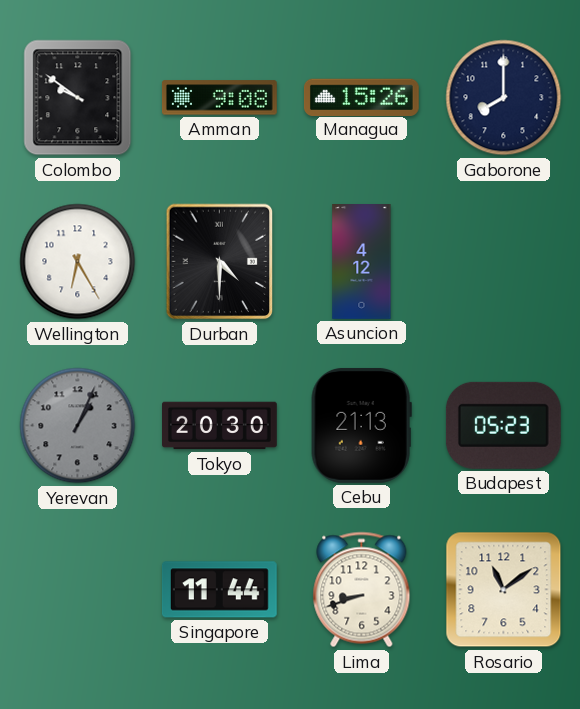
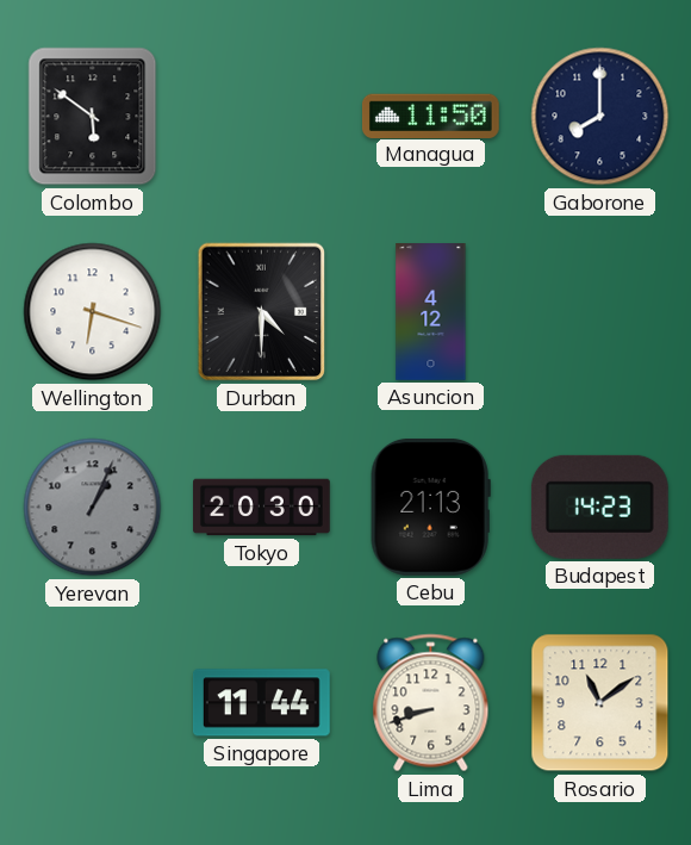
Colombo: 9:51 -> 5:51
Amman: 9:08 -> none
Managua: 15:26 -> 11:50
Wellington: 6:25 -> 6:18
Budapest: 05:23 -> 14:23
